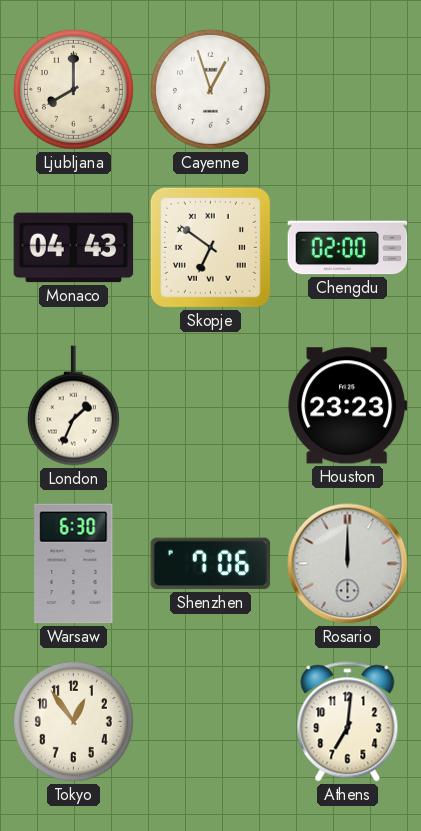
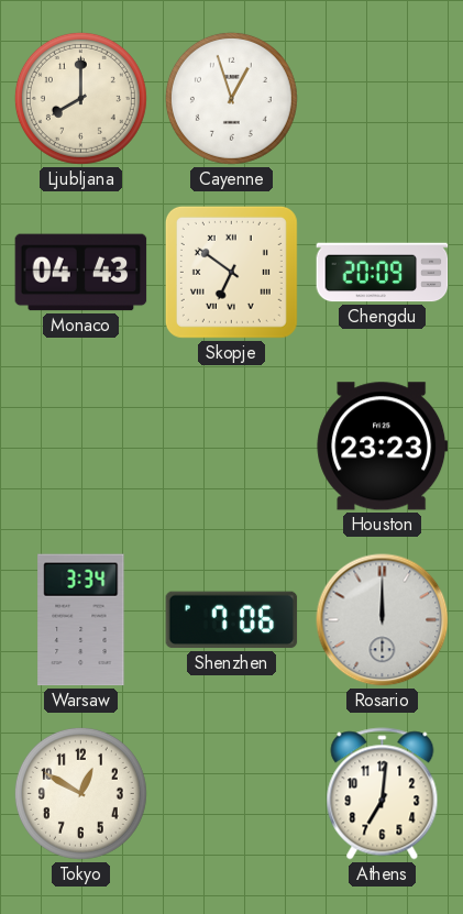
Chengdu: 02:00 -> 20:09
London: 1:34 -> none
Warsaw: 6:30 -> 3:34
Tokyo: 12:54 -> 12:50
